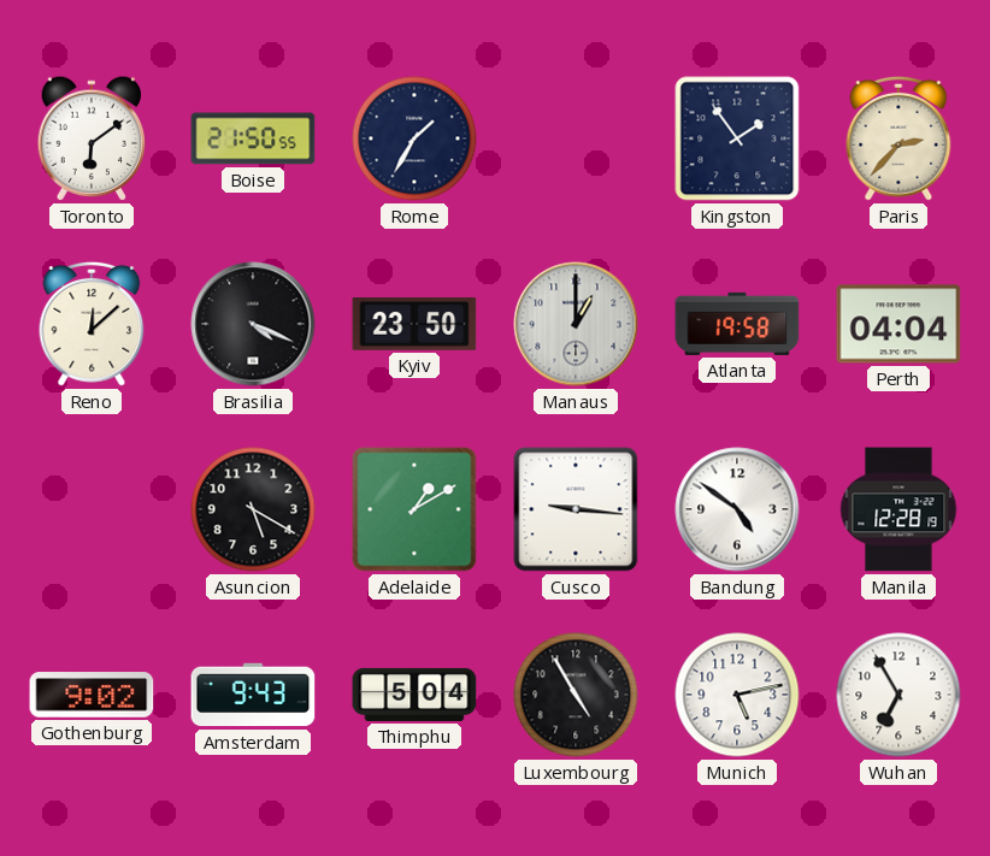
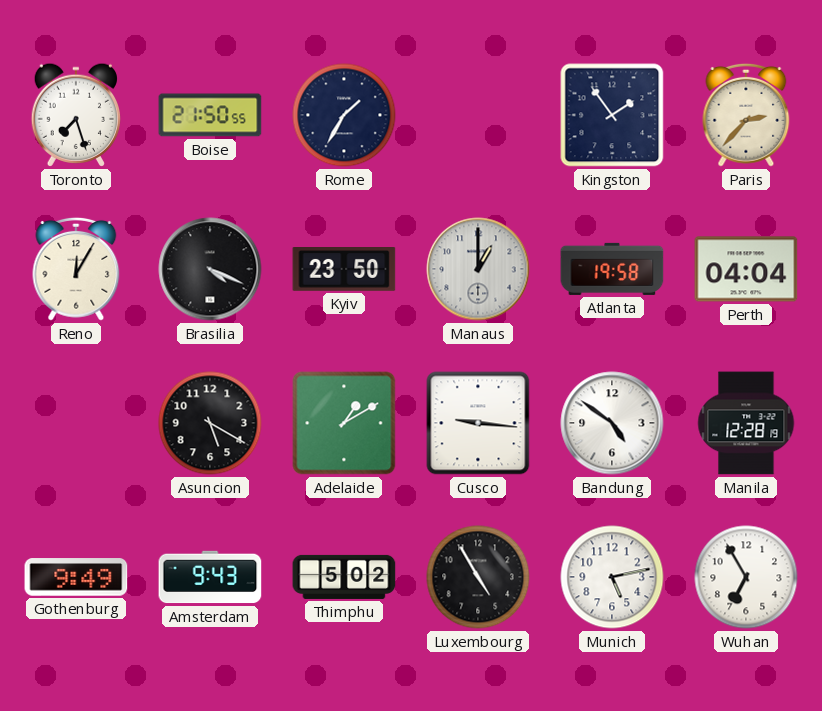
Toronto: 6:09 -> 7:27
Reno: 12:08 -> 12:05
Gothenburg: 9:02 -> 9:49
Thimphu: 5:04 -> 5:02
